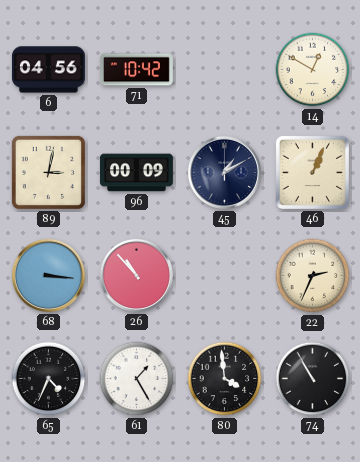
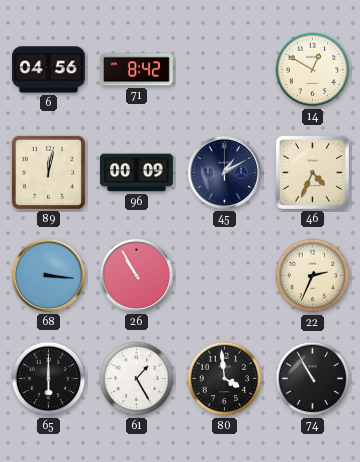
71: 10:42 -> 8:42
89: 3:02 -> 12:02
46: 1:04 -> 4:34
26: 10:53 -> 10:55
65: 4:34 -> 6:00
